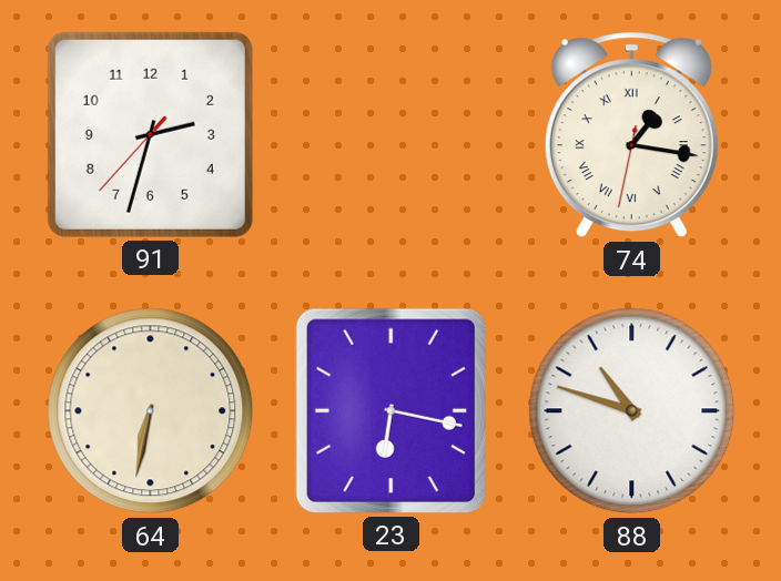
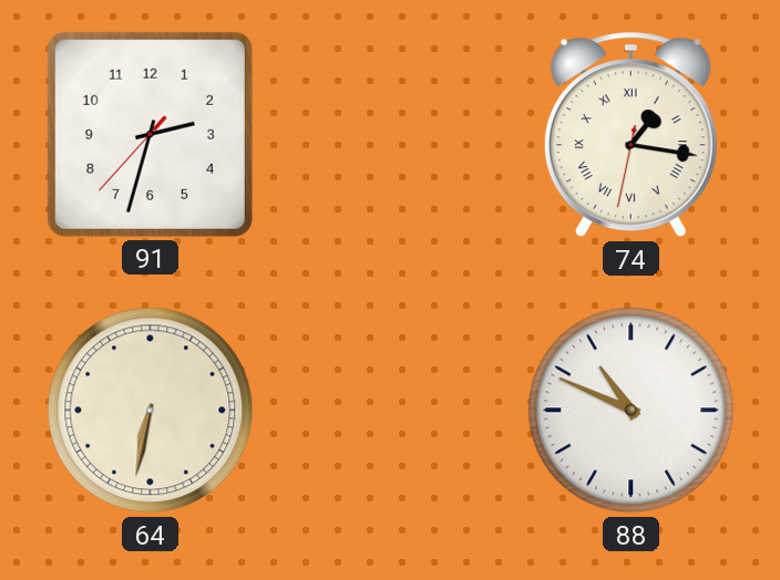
23: 6:17 -> none
88: 10:48 -> 10:49
